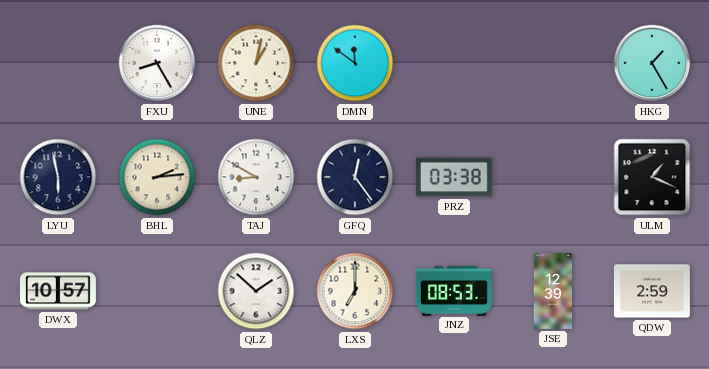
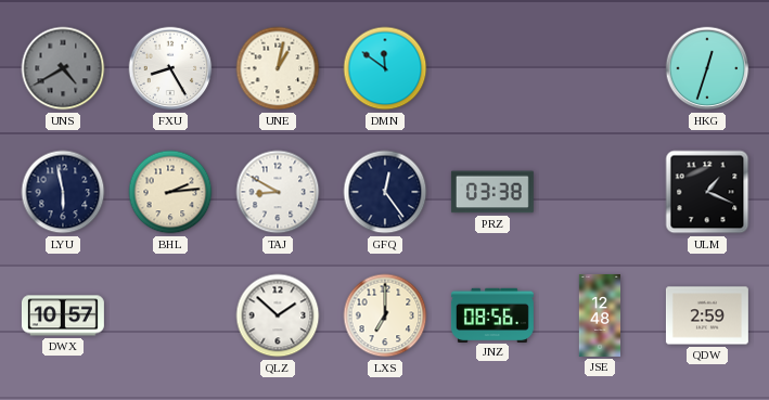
UNS: none -> 4:40
HKG: 1:25 -> 12:33
JNZ: 08:53 -> 08:56
JSE: 12:39 -> 12:48
